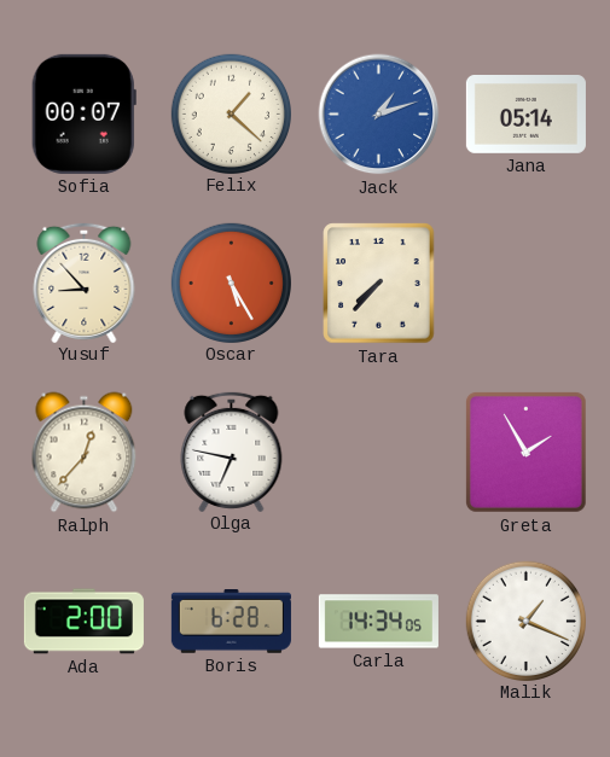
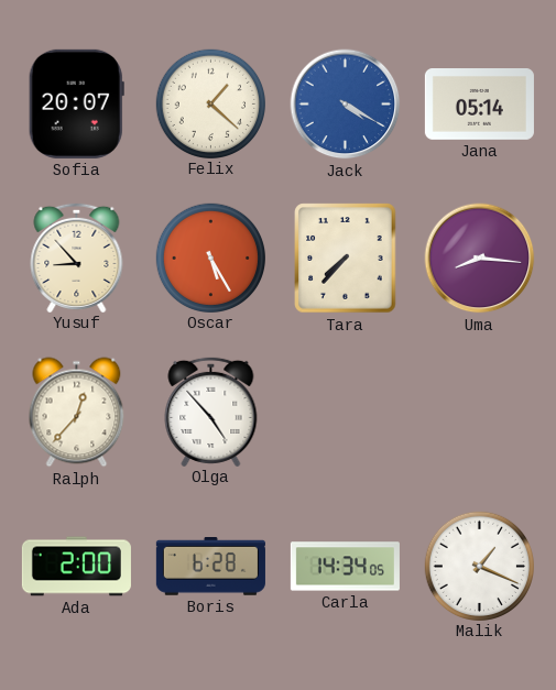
Sofia: 00:07 -> 20:07
Jack: 1:12 -> 4:20
Uma: none -> 8:16
Olga: 6:47 -> 4:53
Greta: 1:55 -> none
